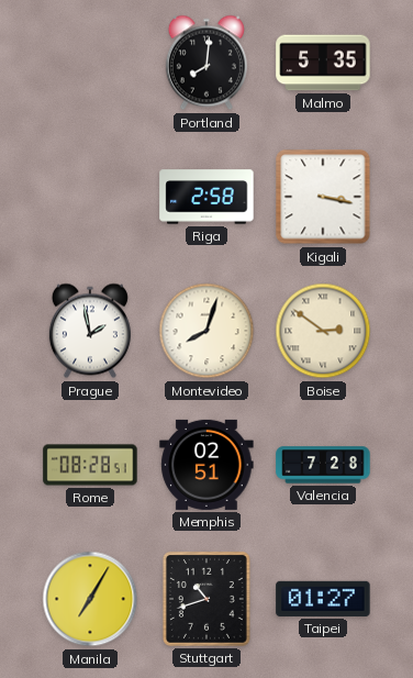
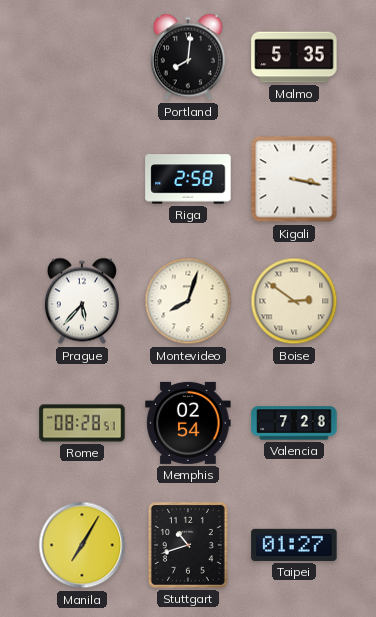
Prague: 1:58 -> 5:37
Memphis: 02:51 -> 02:54
